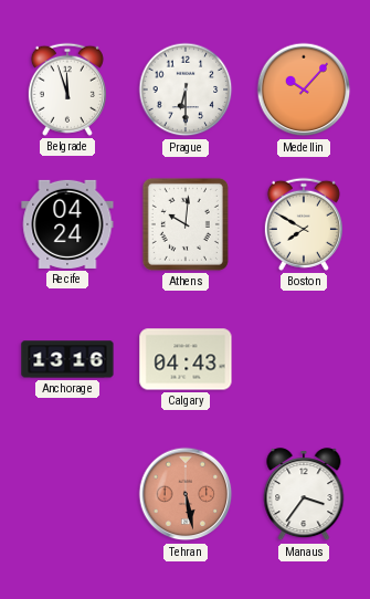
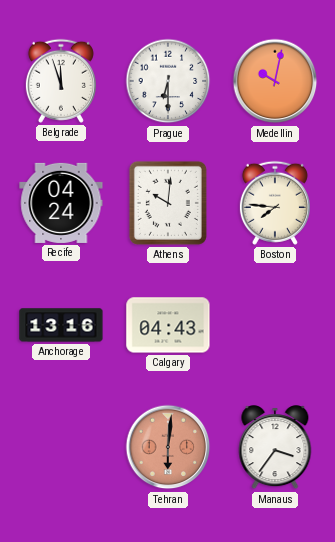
Medellin: 10:07 -> 10:02
Boston: 7:50 -> 7:46
Tehran: 5:28 -> 6:01
